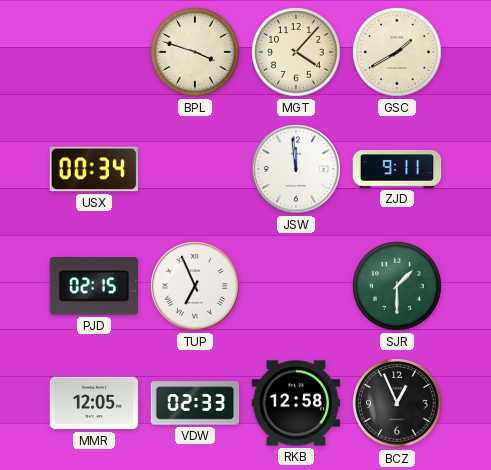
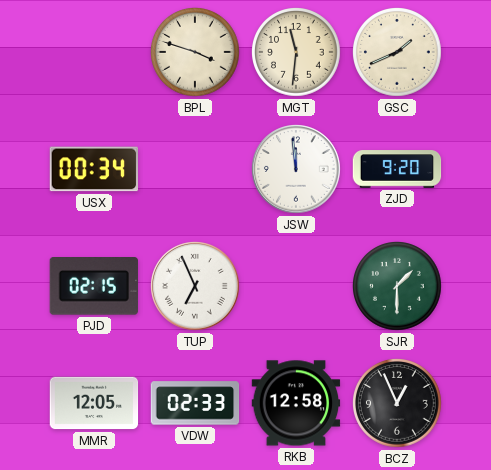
MGT: 4:07 -> 11:31
GSC: 1:40 -> 1:41
ZJD: 9:11 -> 9:20
